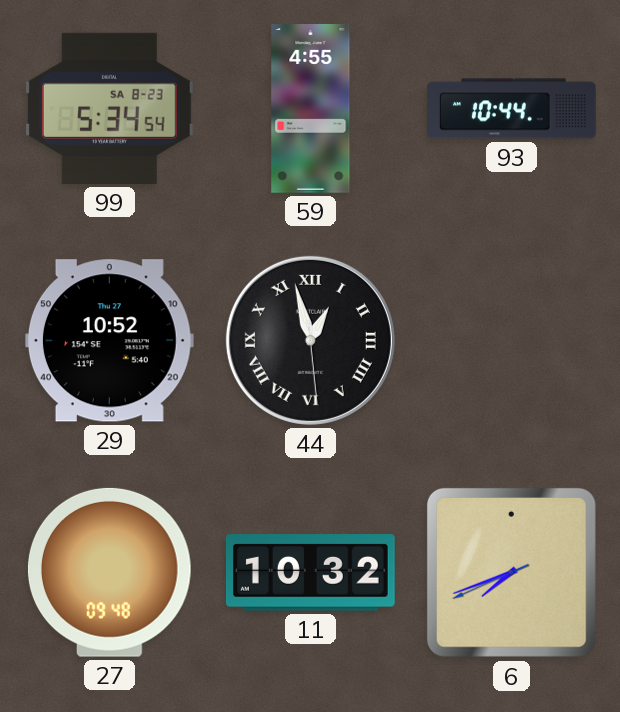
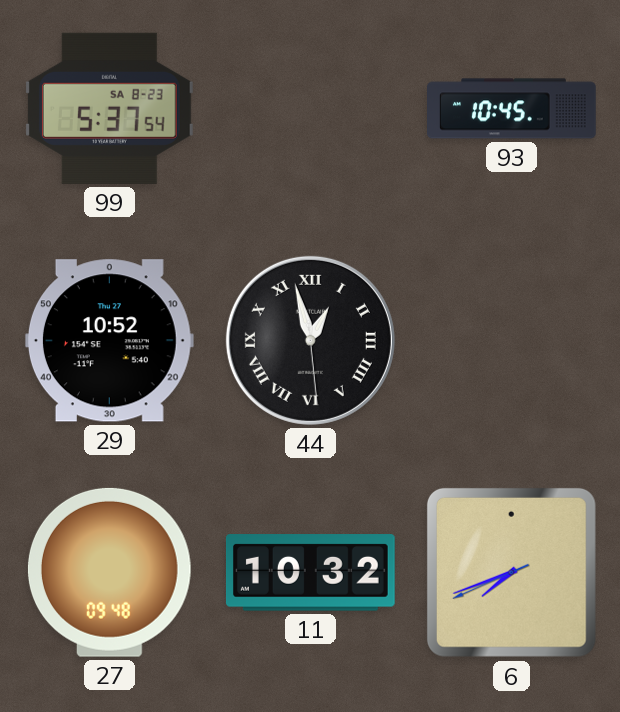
99: 5:34 -> 5:37
59: 4:55 -> none
93: 10:44 -> 10:45
